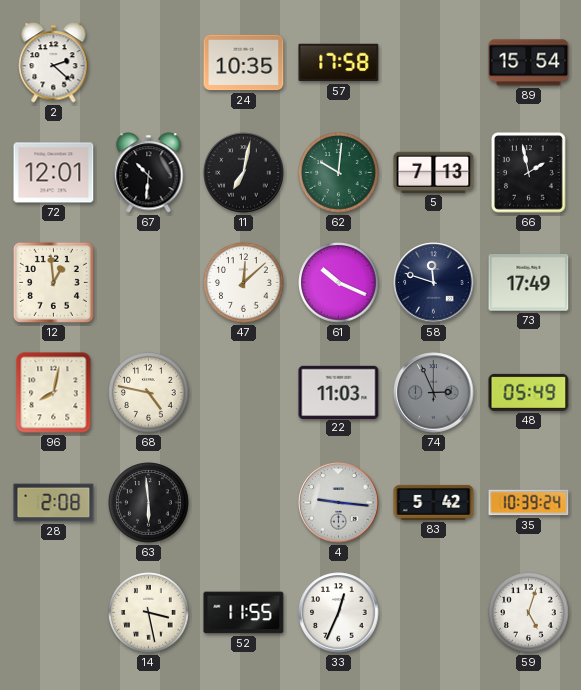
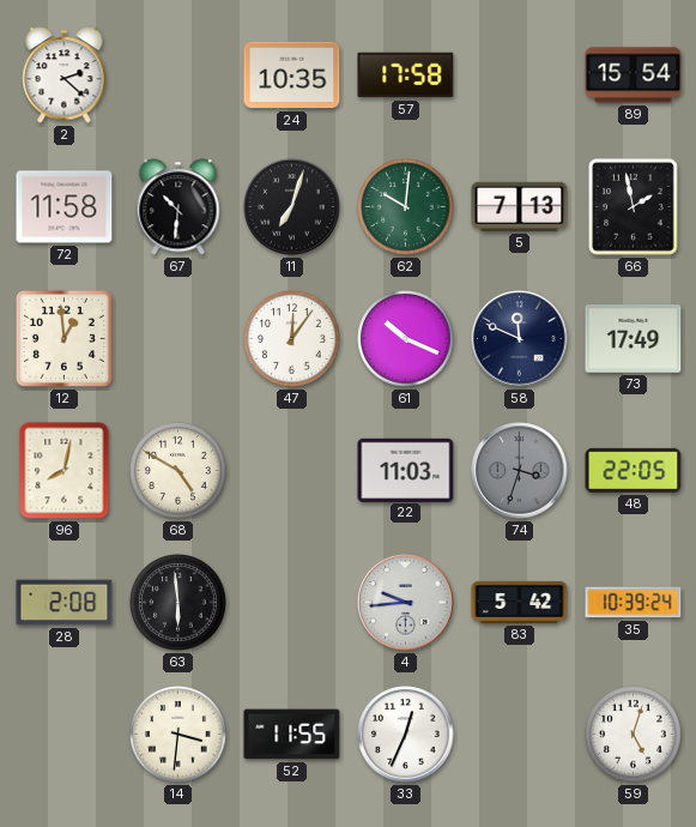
72: 12:01 -> 11:58
11: 7:02 -> 7:03
47: 12:08 -> 12:06
58: 11:48 -> 11:49
68: 4:47 -> 4:50
74: 2:56 -> 3:33
48: 05:49 -> 22:05
4: 9:16 -> 9:44
14: 3:28 -> 3:31
